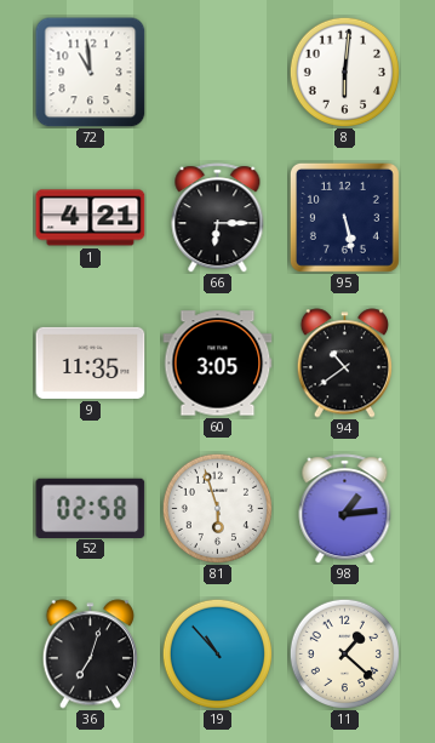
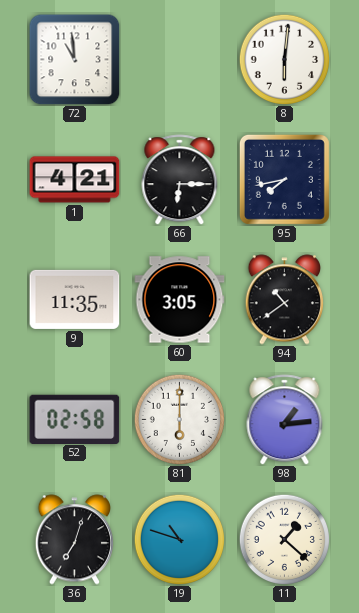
95: 5:28 -> 7:43
81: 5:57 -> 6:00
19: 10:53 -> 10:48
